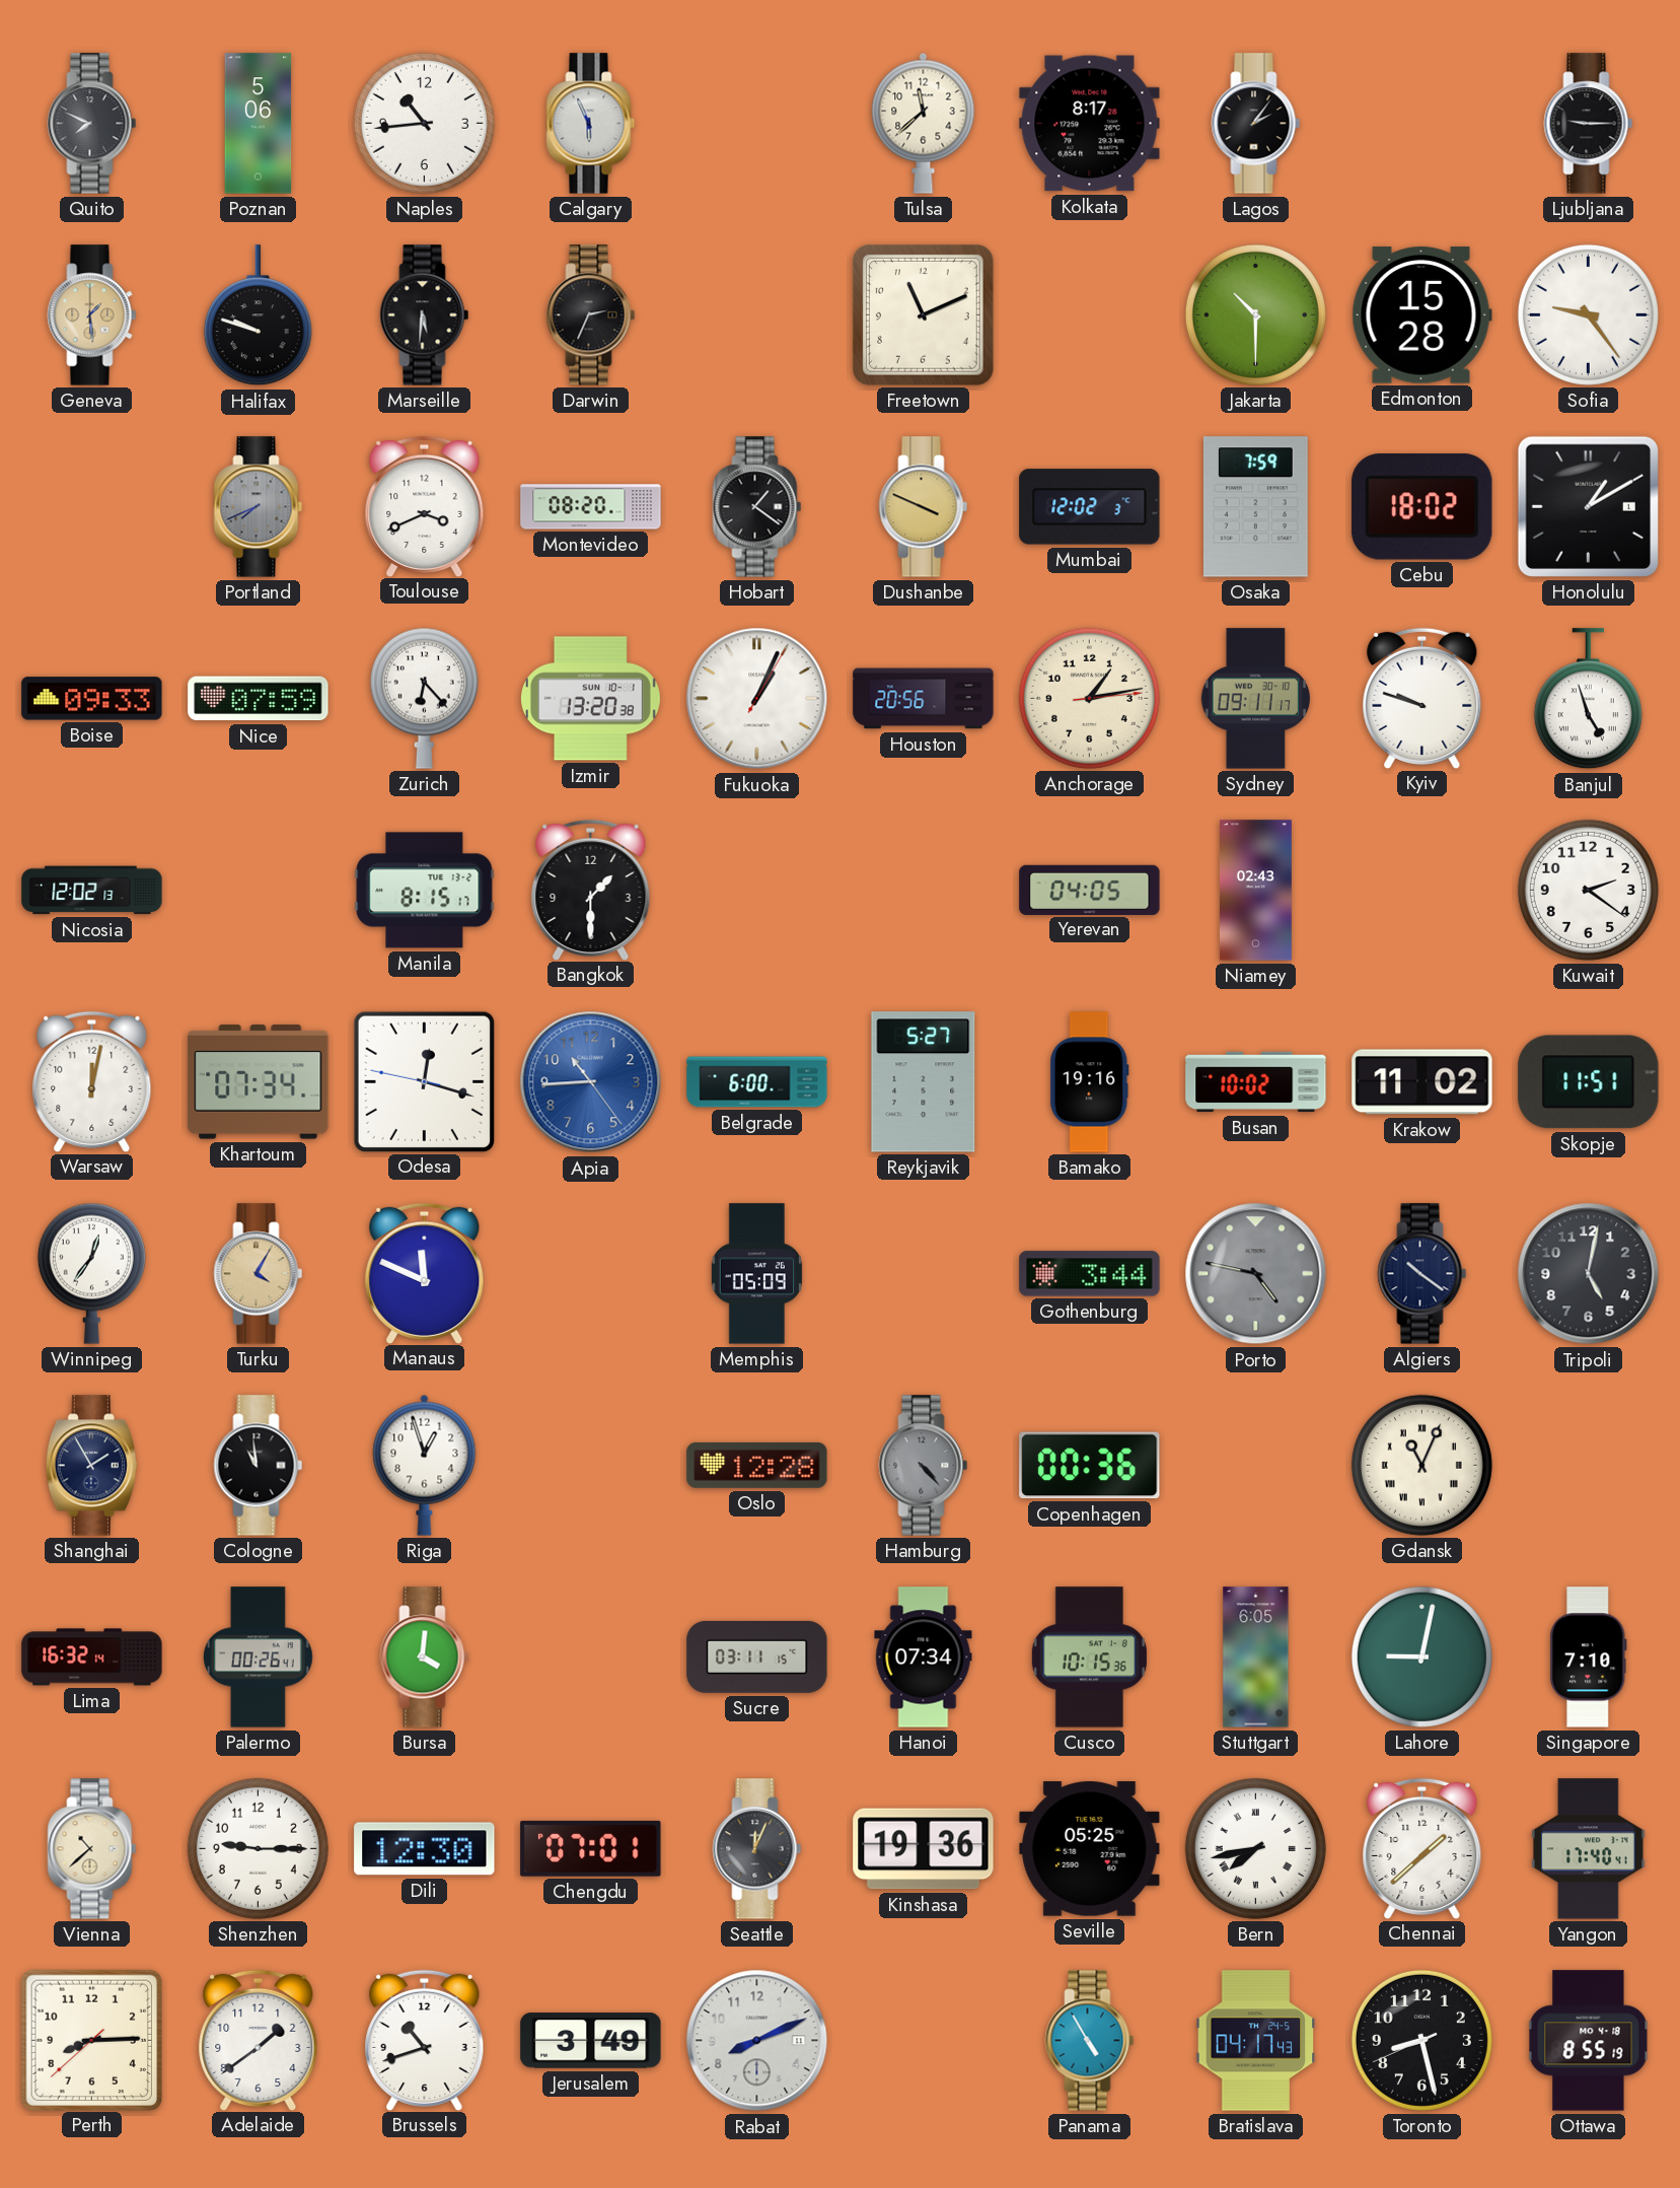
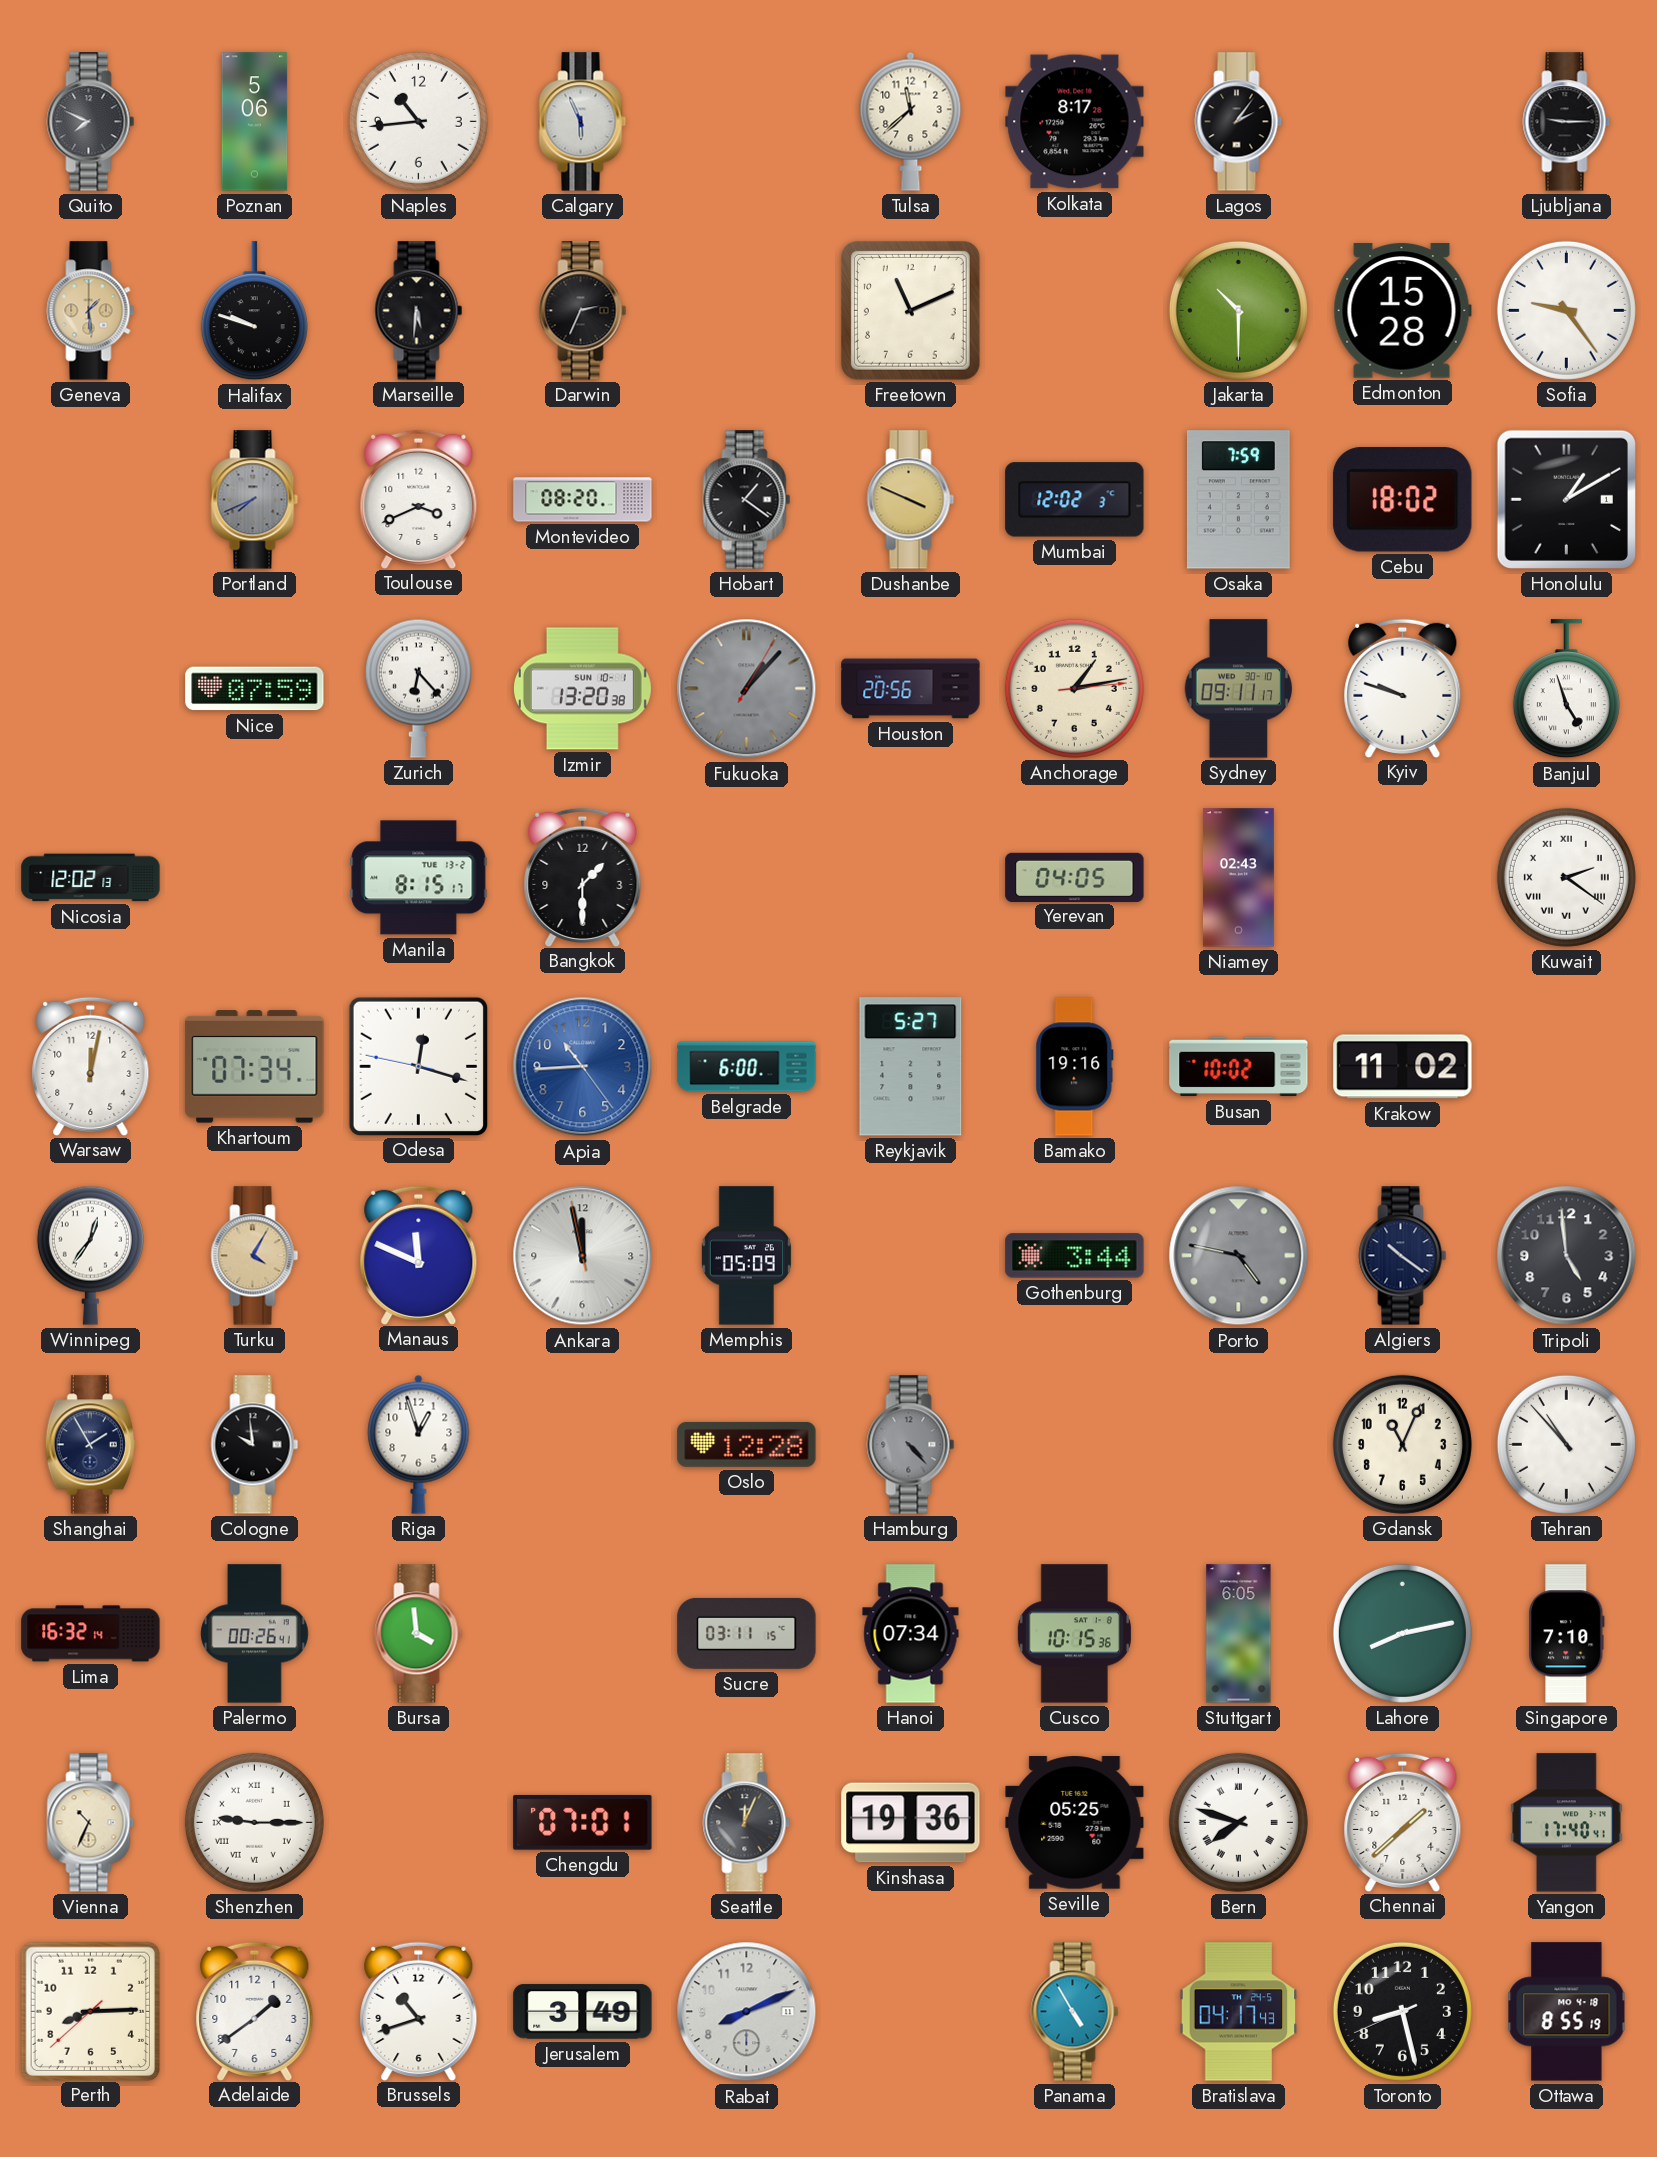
Boise: 09:33 -> none
Fukuoka: 1:04 -> 1:07
Fukuoka dial: white -> grey
Kuwait numerals: Arabic -> Roman
Skopje: 11:51 -> none
Ankara: none -> 11:57
Tripoli: 5:02 -> 4:59
Cologne: 10:59 -> 9:59
Copenhagen: 00:36 -> none
Gdansk numerals: Roman -> Arabic
Tehran: none -> 10:53
Bursa: 4:01 -> 3:59
Lahore: 9:02 -> 8:13
Vienna: 10:38 -> 10:34
Shenzhen numerals: Arabic -> Roman
Dili: 12:30 -> none
Bern: 7:43 -> 7:48
